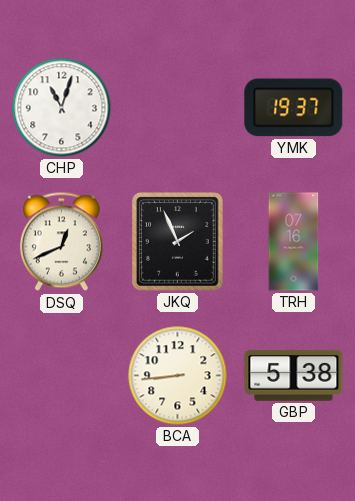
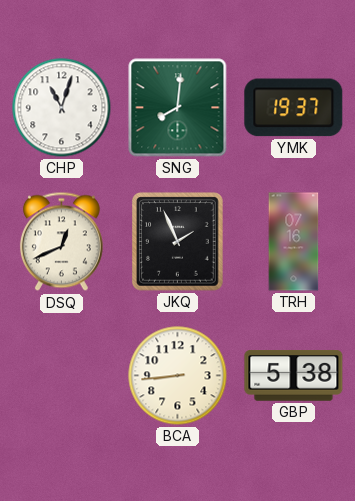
SNG: none -> 8:01
